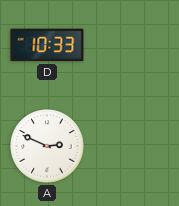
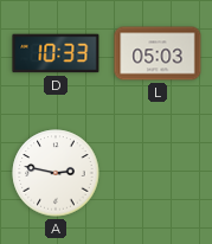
L: none -> 05:03
A: 2:49 -> 2:47
